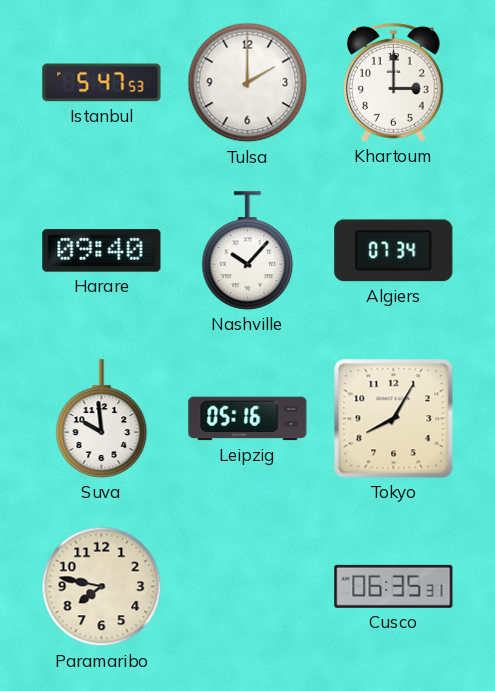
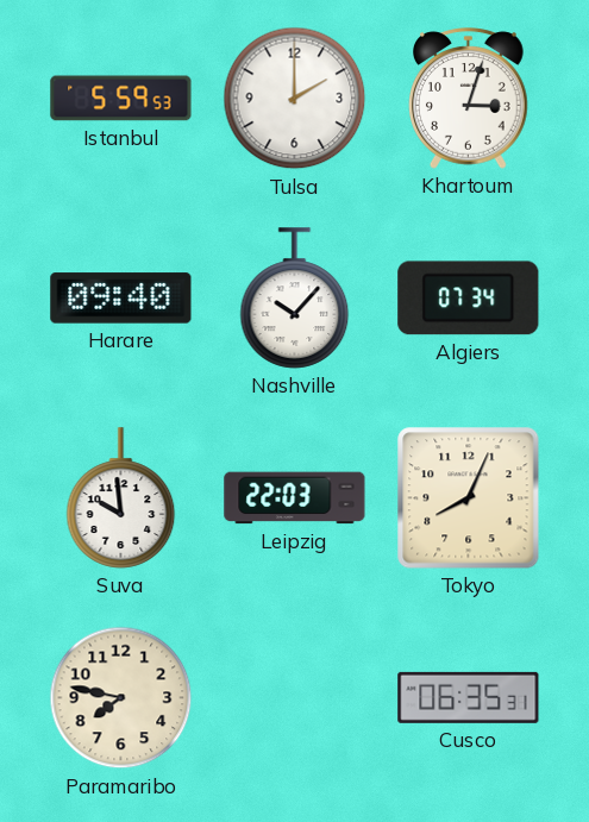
Istanbul: 5:47 -> 5:59
Khartoum: 3:00 -> 3:03
Leipzig: 05:16 -> 22:03
Tokyo: 8:05 -> 8:04
